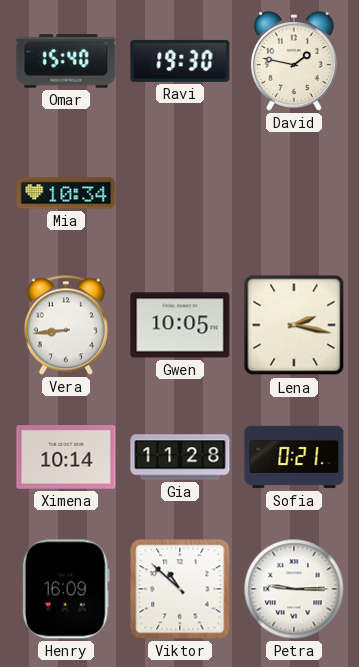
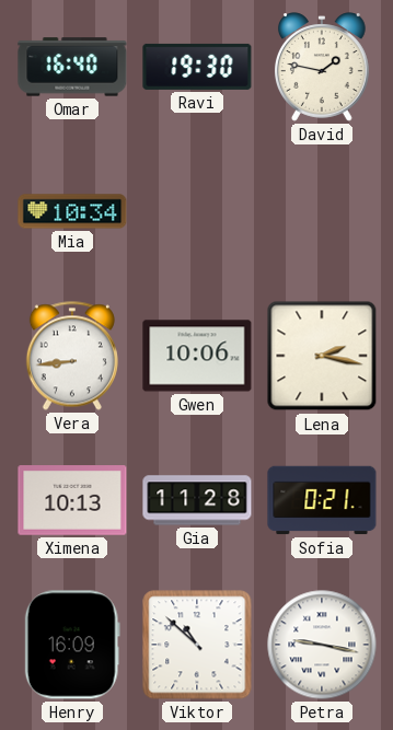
Omar: 15:40 -> 16:40
Gwen: 10:05 -> 10:06
Ximena: 10:14 -> 10:13
Petra: 9:15 -> 9:17
